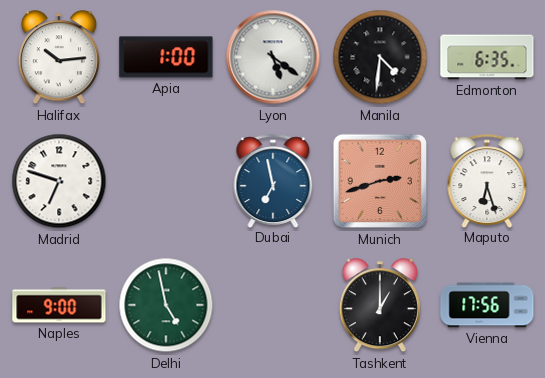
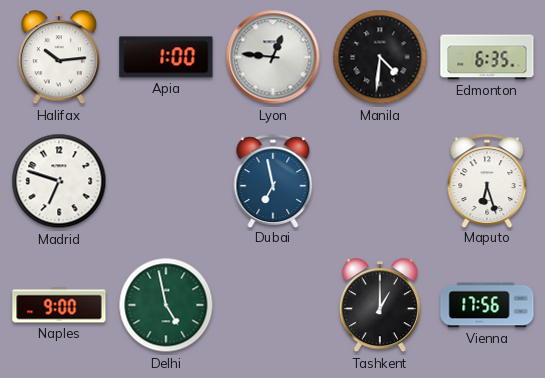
Lyon: 5:21 -> 12:46
Munich: 2:42 -> none
